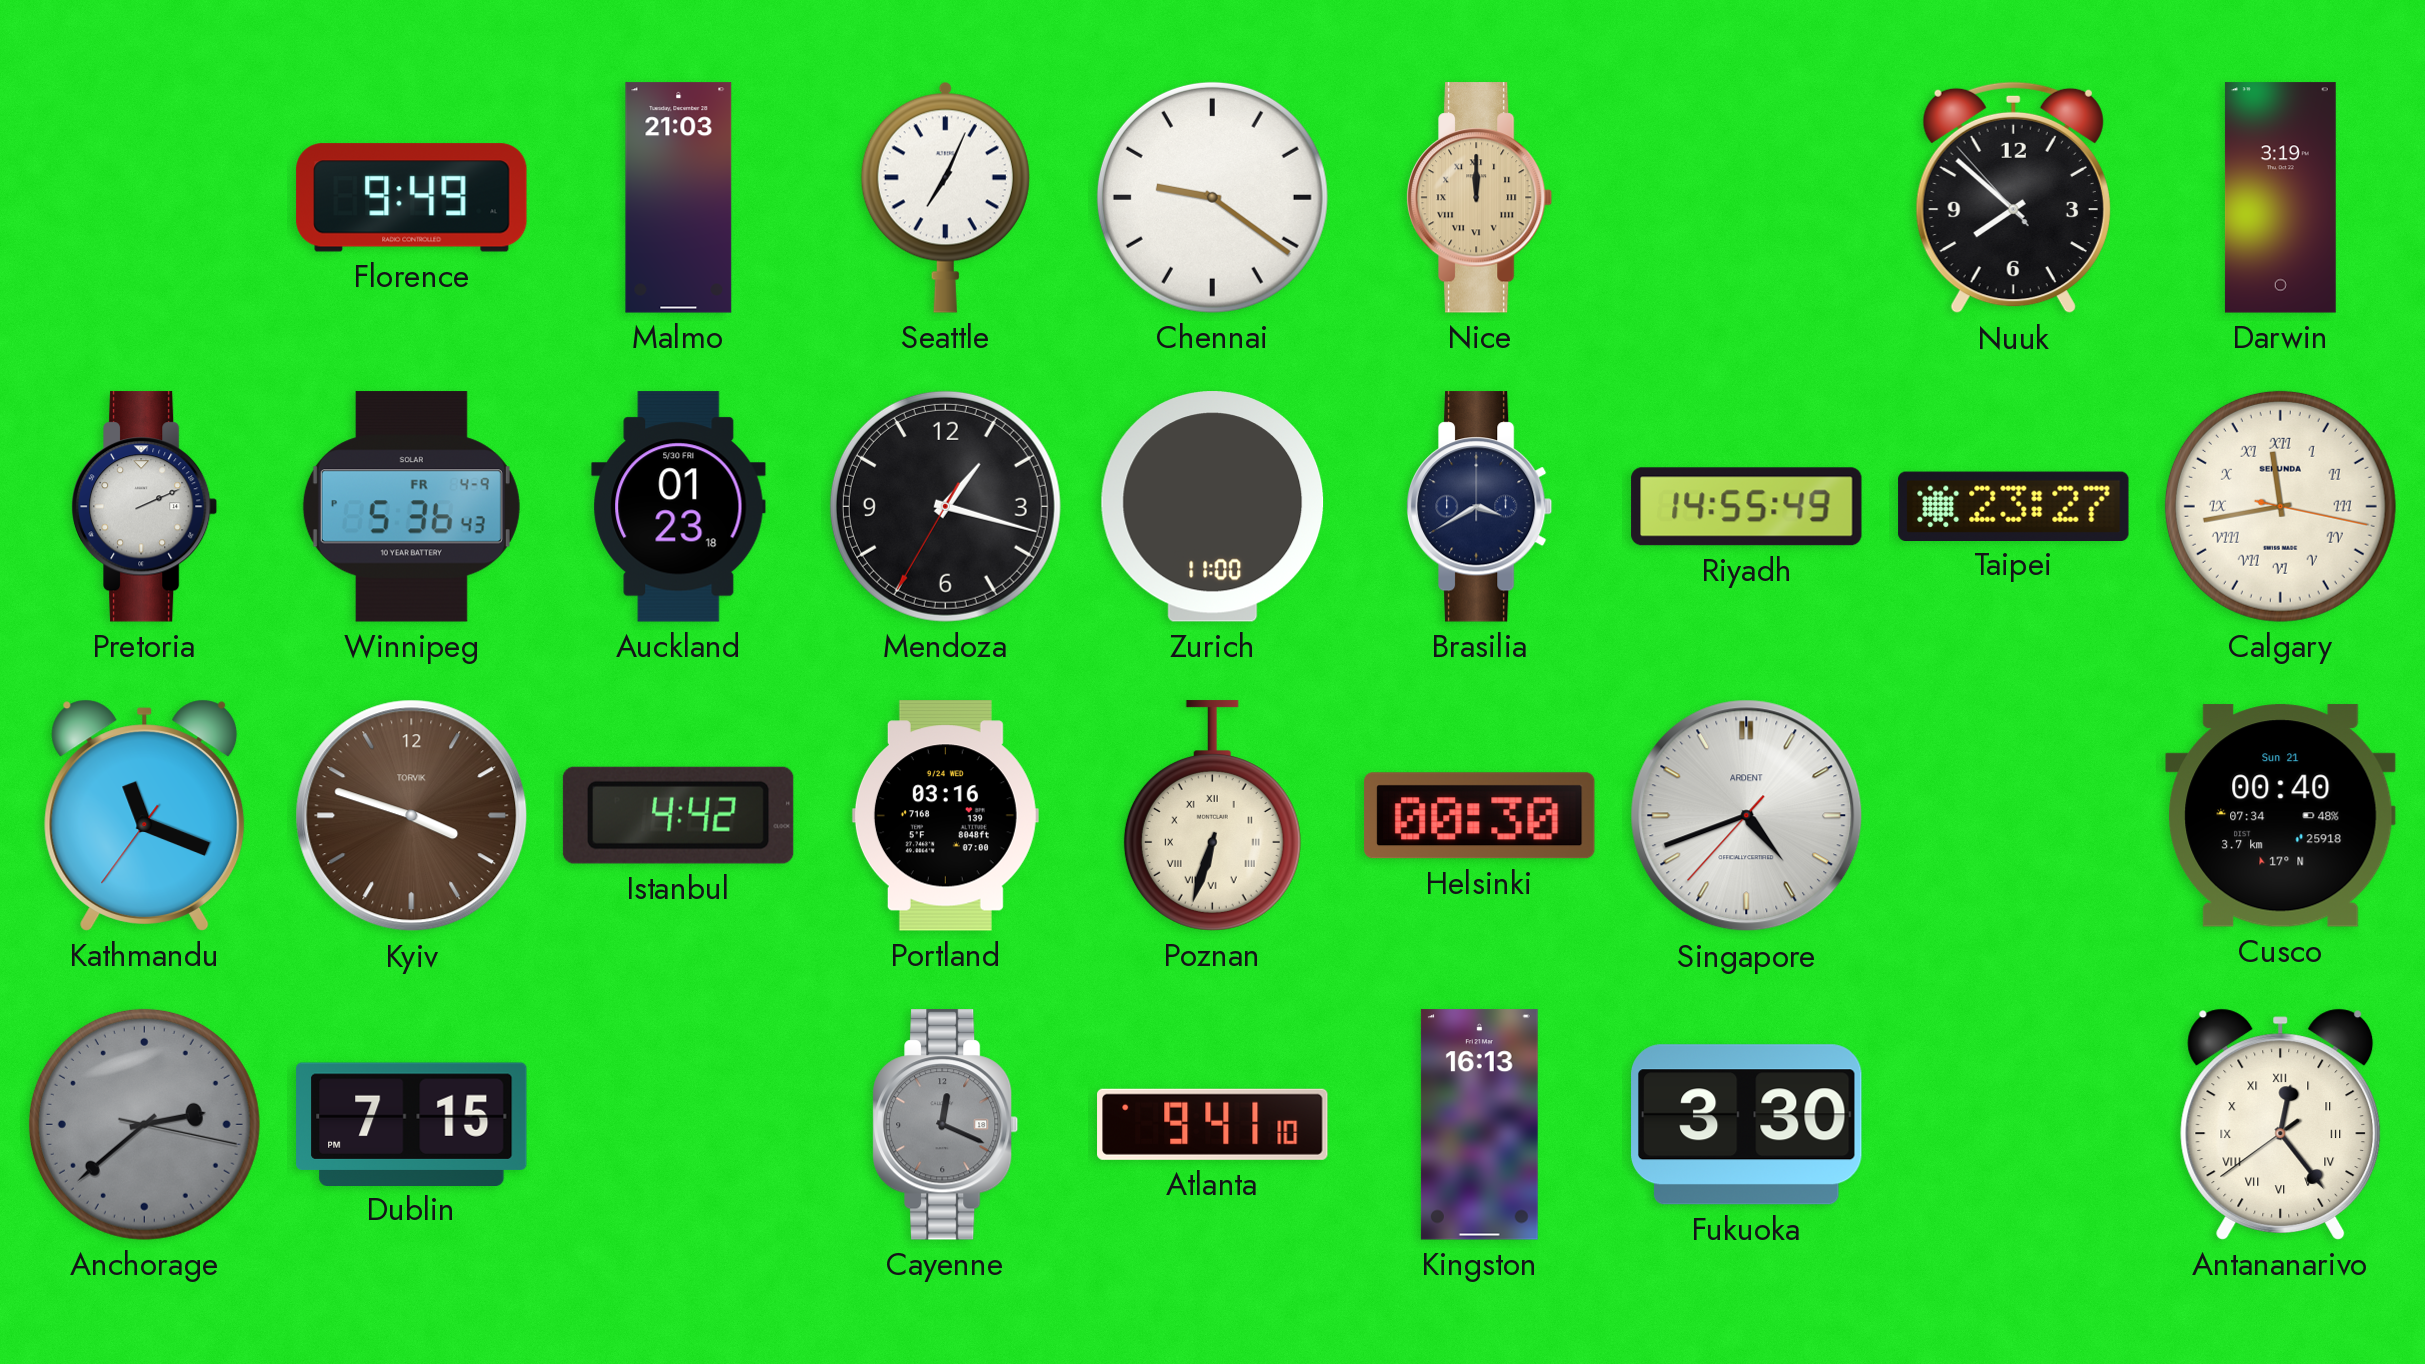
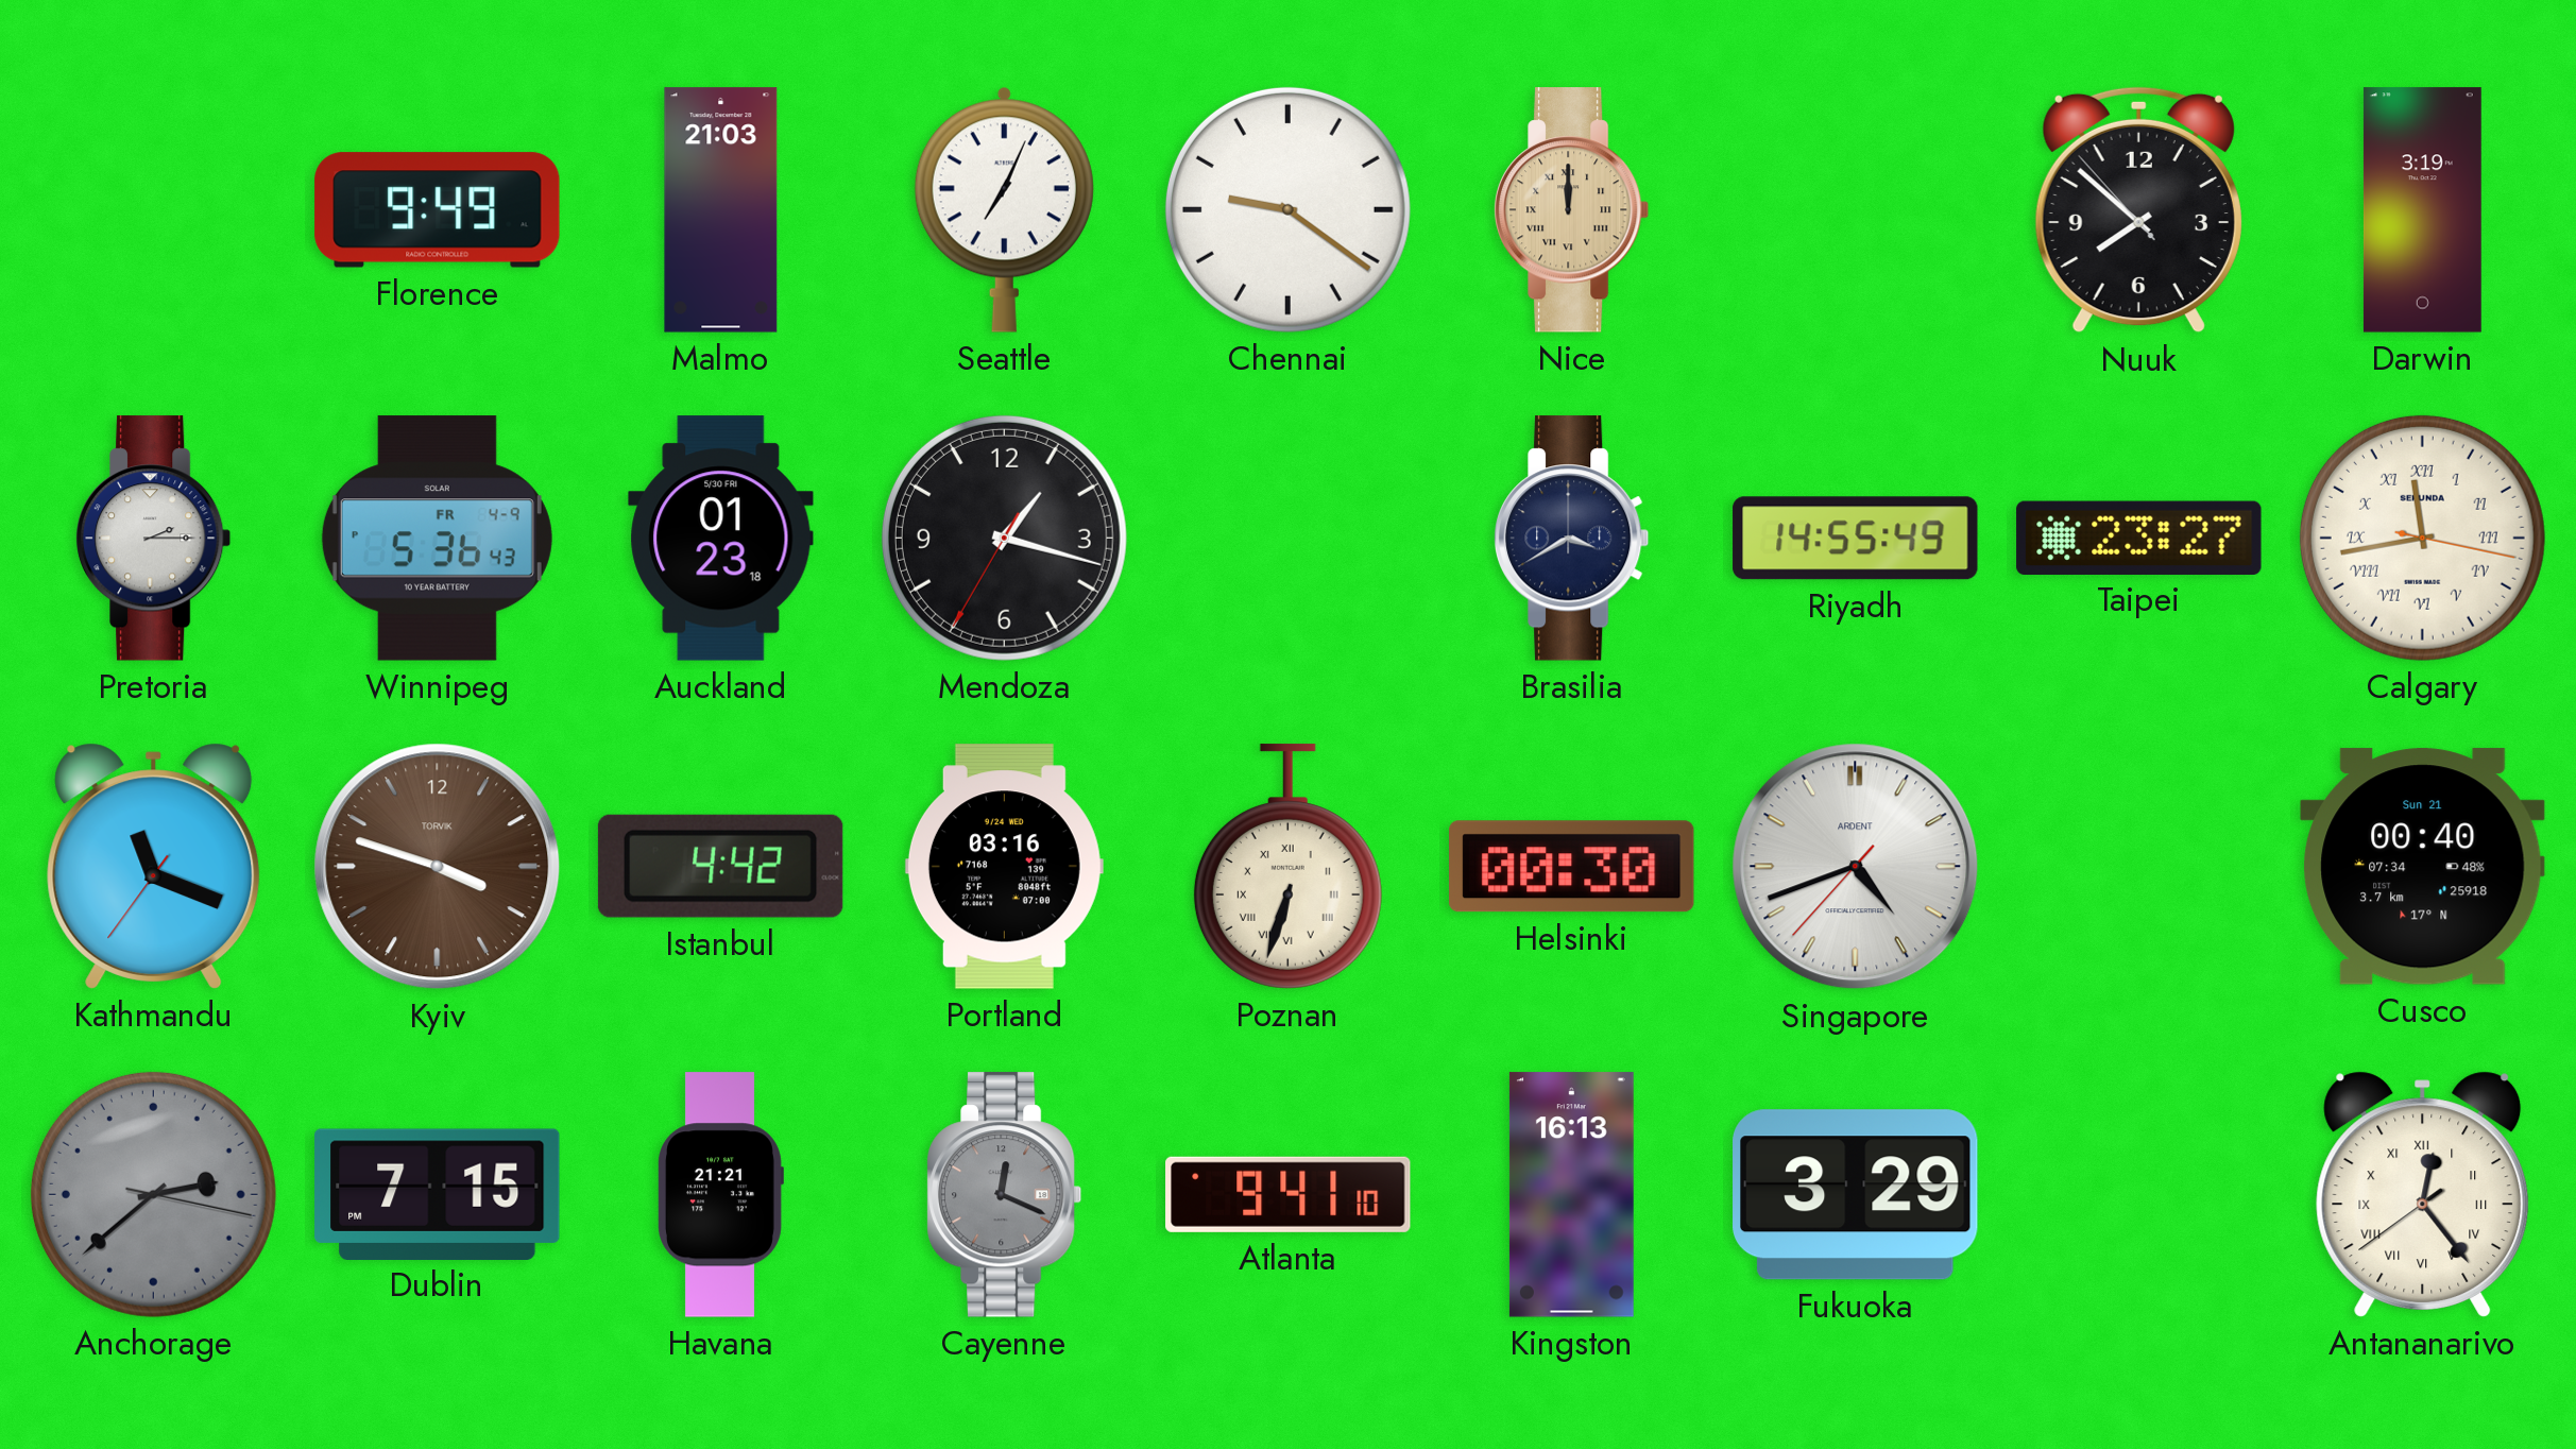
Pretoria: 2:11 -> 2:15
Zurich: 11:00 -> none
Havana: none -> 21:21
Fukuoka: 3:30 -> 3:29
